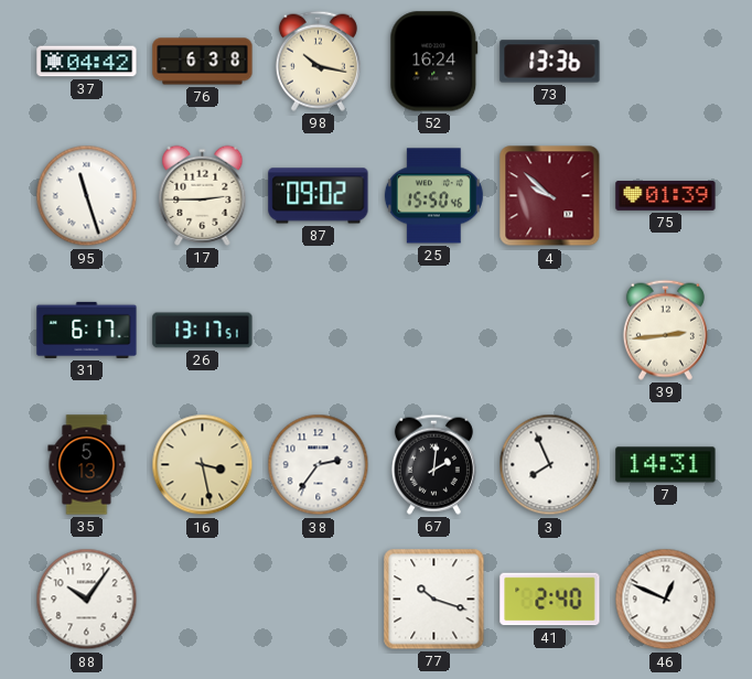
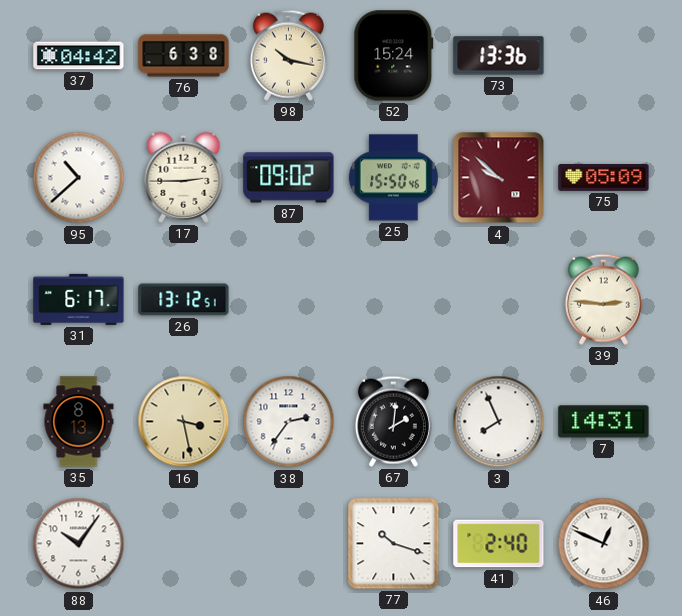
52: 16:24 -> 15:24
95: 11:27 -> 10:38
75: 01:39 -> 05:09
26: 13:17 -> 13:12
39: 2:44 -> 2:46
35: 5:13 -> 8:13
